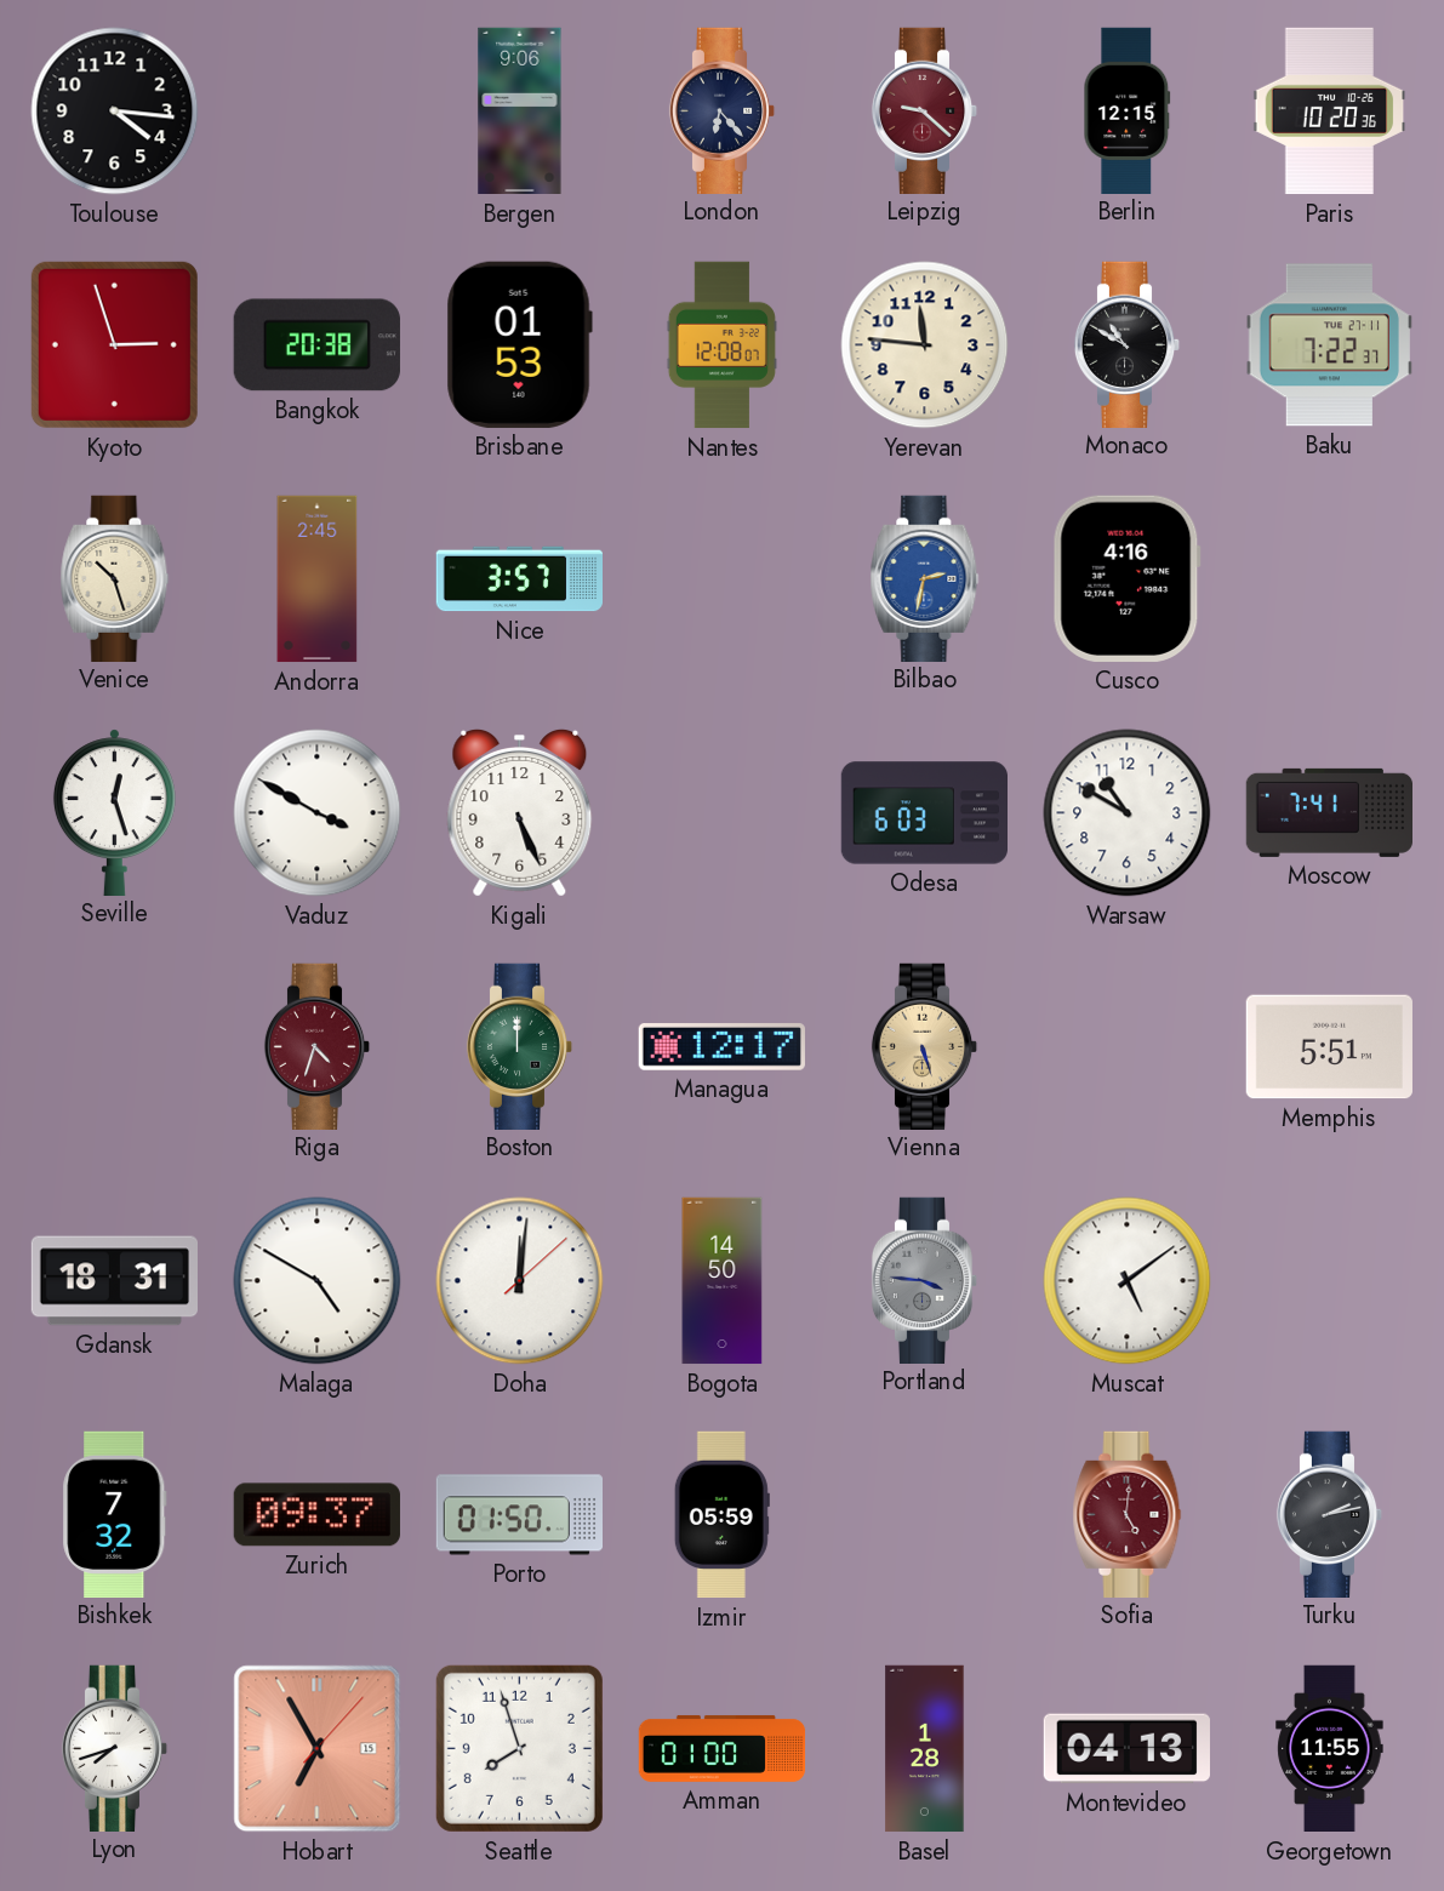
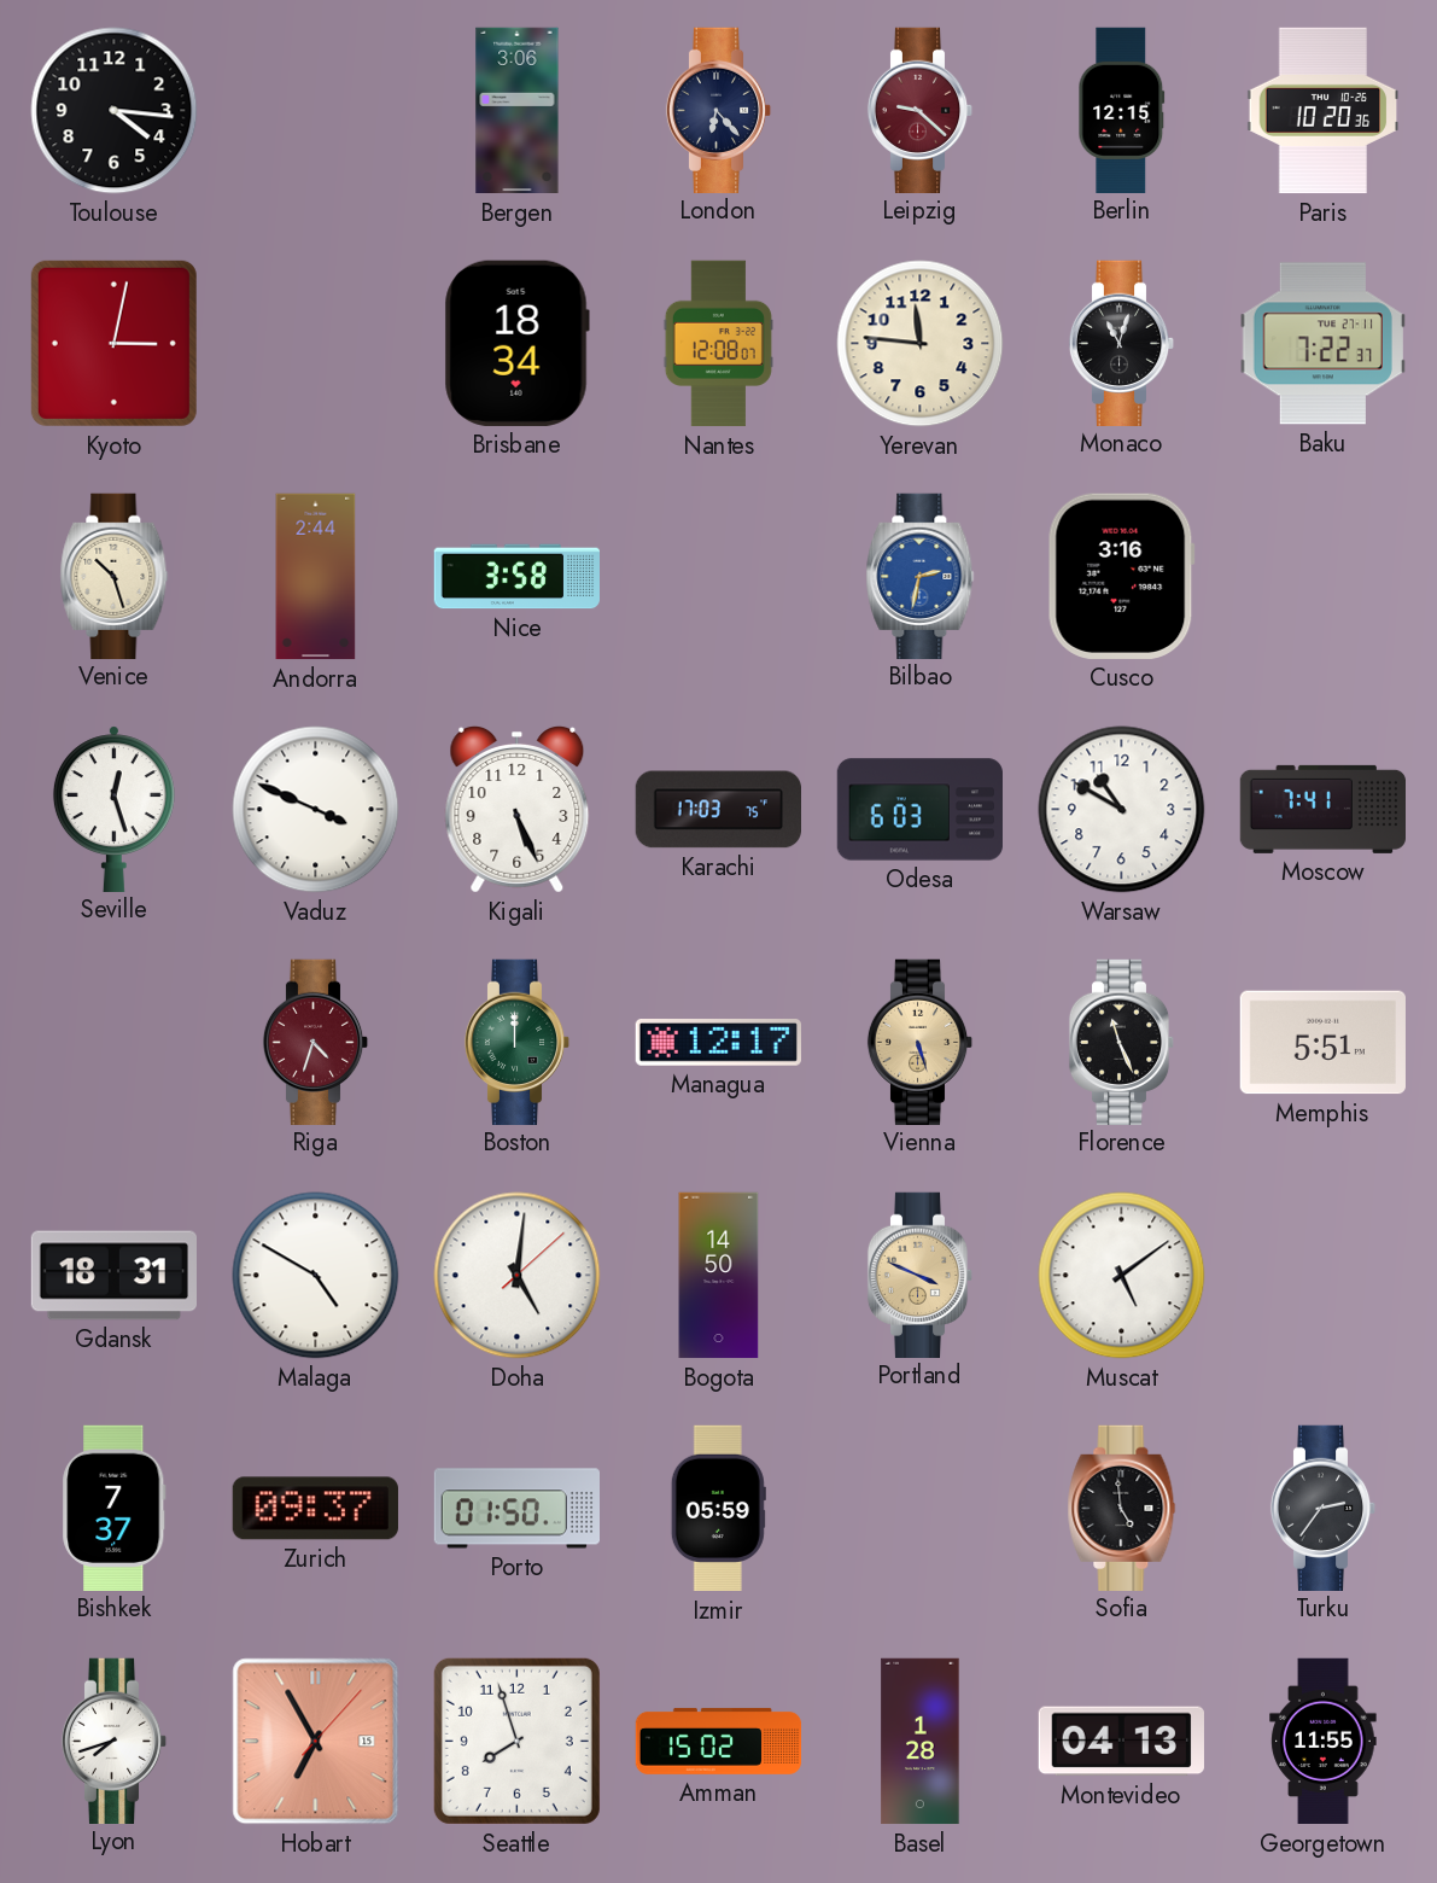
Bergen: 9:06 -> 3:06
Kyoto: 2:57 -> 3:02
Bangkok: 20:38 -> none
Brisbane: 01:53 -> 18:34
Monaco: 10:50 -> 11:03
Andorra: 2:45 -> 2:44
Nice: 3:57 -> 3:58
Cusco: 4:16 -> 3:16
Vaduz: 3:50 -> 3:49
Karachi: none -> 17:03
Florence: none -> 11:26
Doha: 12:01 -> 5:01
Portland: 3:46 -> 3:49
Portland dial: grey -> champagne
Bishkek: 7:32 -> 7:37
Sofia: 5:01 -> 4:59
Sofia dial: burgundy -> black
Turku: 2:13 -> 2:36
Amman: 01:00 -> 15:02
